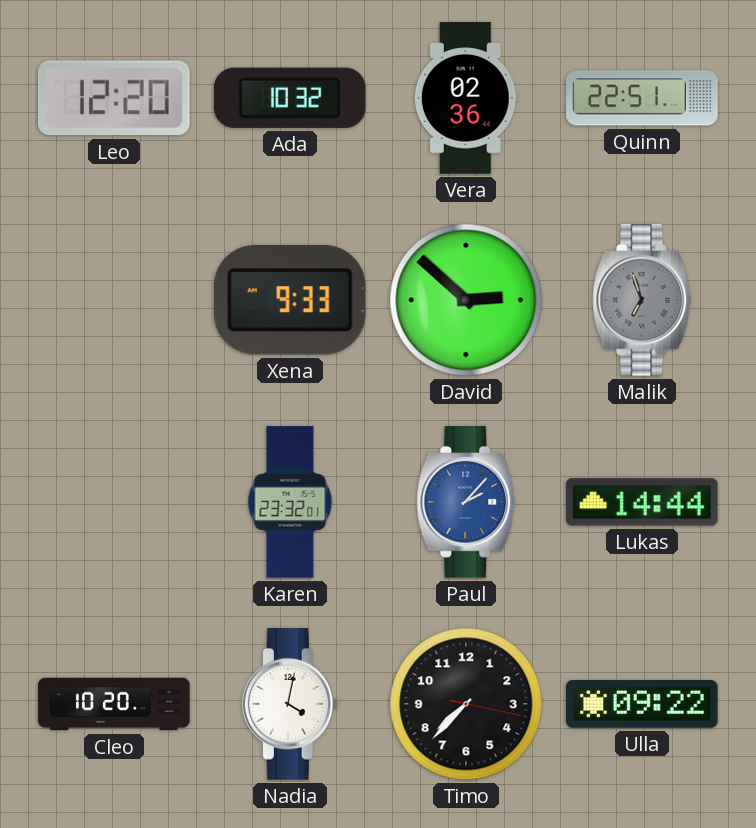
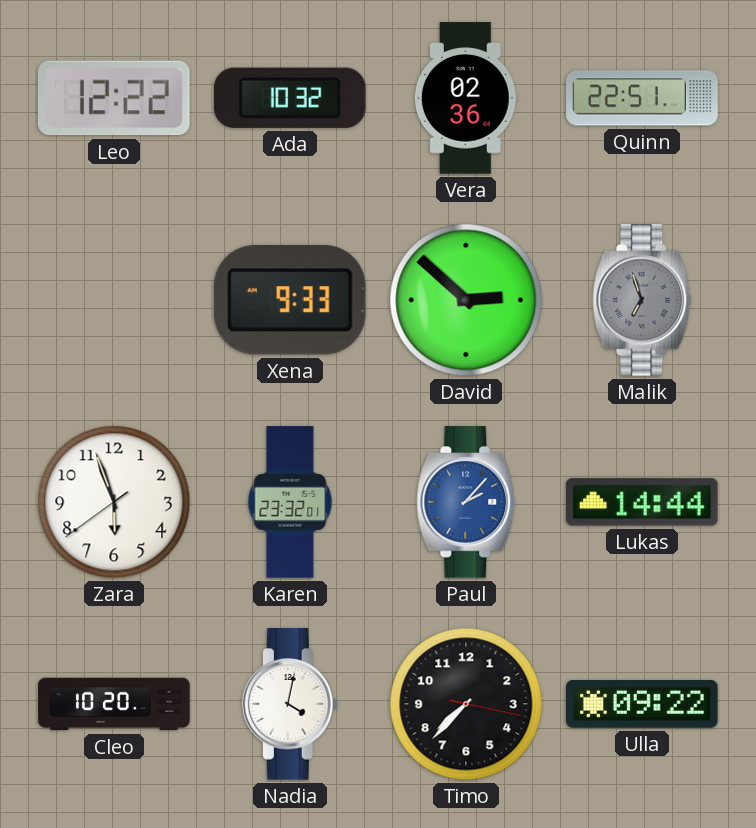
Leo: 12:20 -> 12:22
Zara: none -> 5:56
